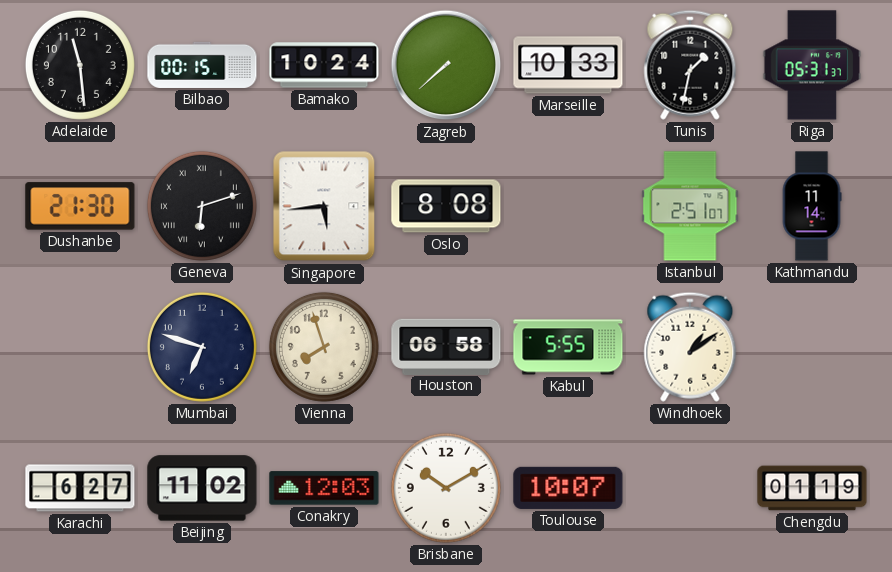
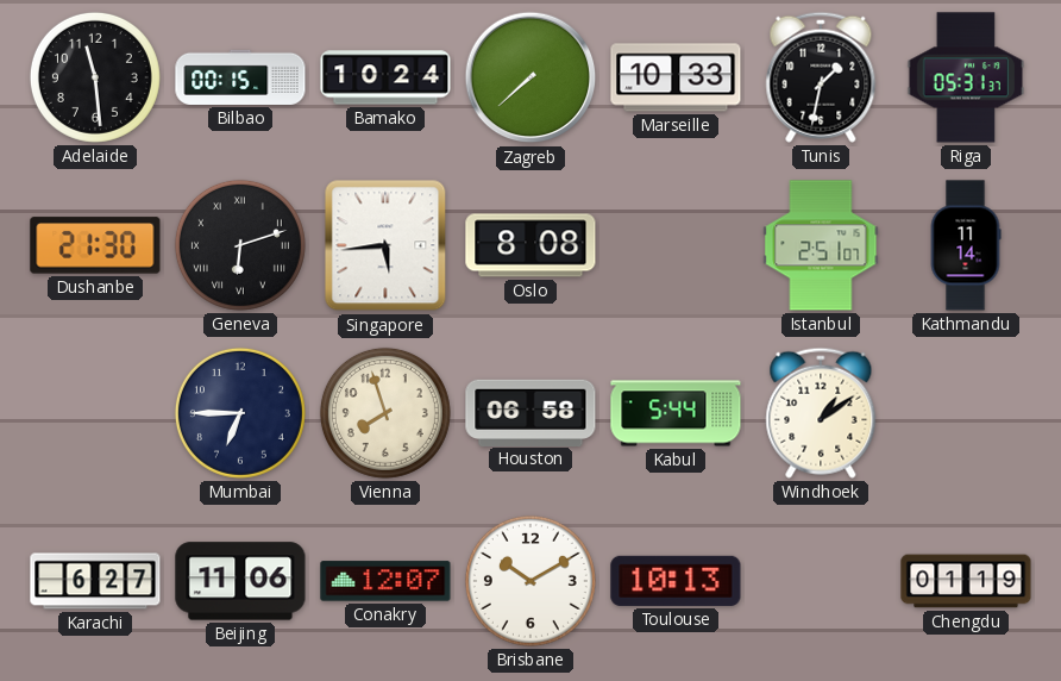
Mumbai: 6:48 -> 6:45
Kabul: 5:55 -> 5:44
Beijing: 11:02 -> 11:06
Conakry: 12:03 -> 12:07
Toulouse: 10:07 -> 10:13
